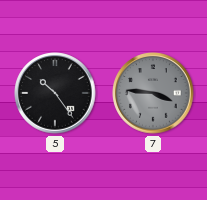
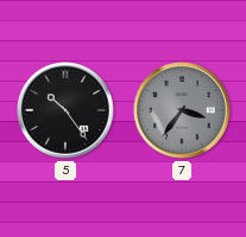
7: 3:46 -> 3:36
